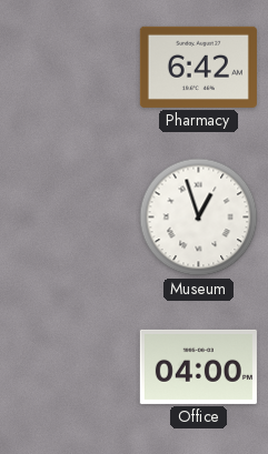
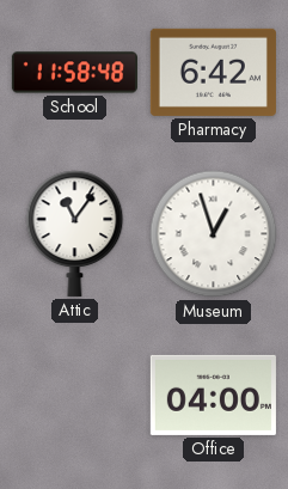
School: none -> 11:58
Attic: none -> 11:06
